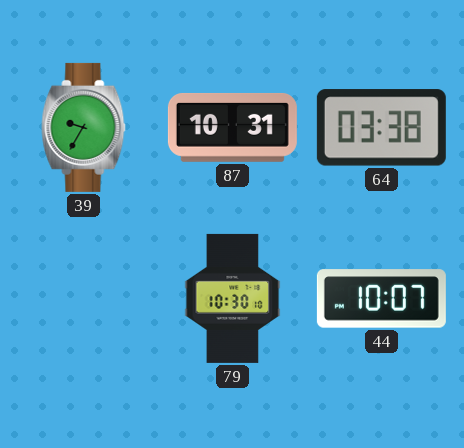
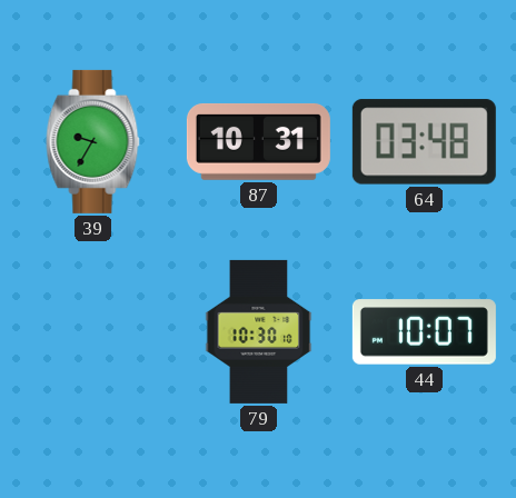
64: 03:38 -> 03:48
